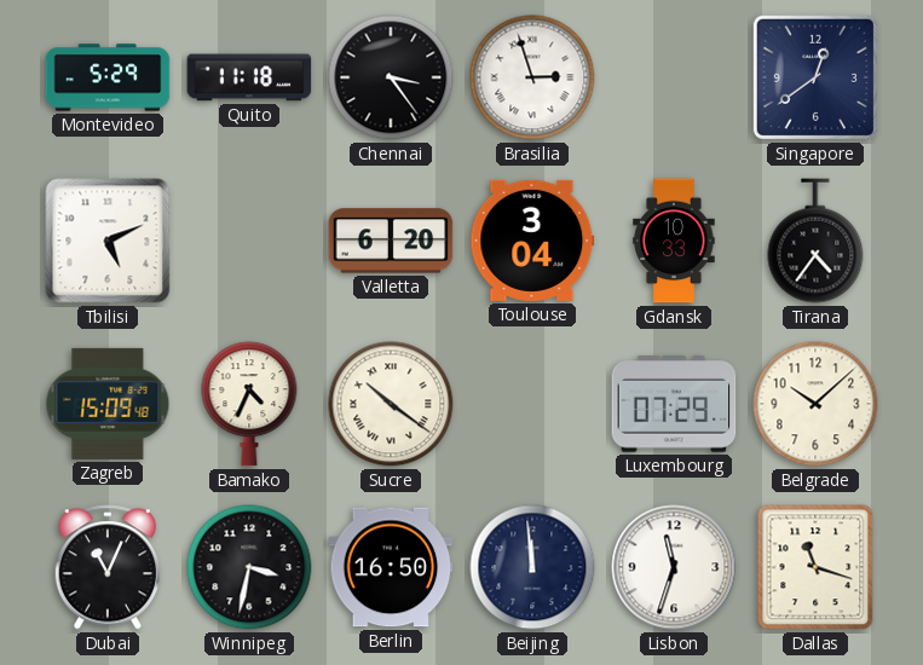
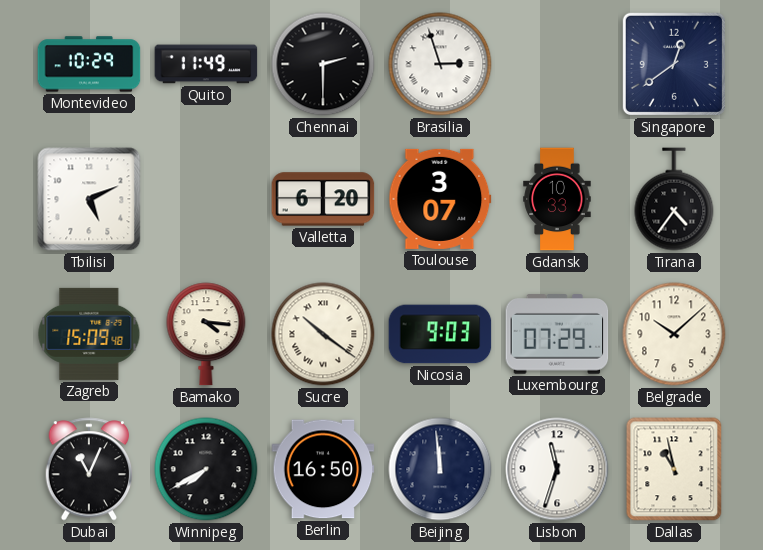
Montevideo: 5:29 -> 10:29
Quito: 11:18 -> 11:49
Chennai: 3:24 -> 2:30
Toulouse: 3:04 -> 3:07
Bamako: 4:34 -> 4:16
Nicosia: none -> 9:03
Winnipeg: 3:32 -> 7:40
Dallas: 11:18 -> 10:58
